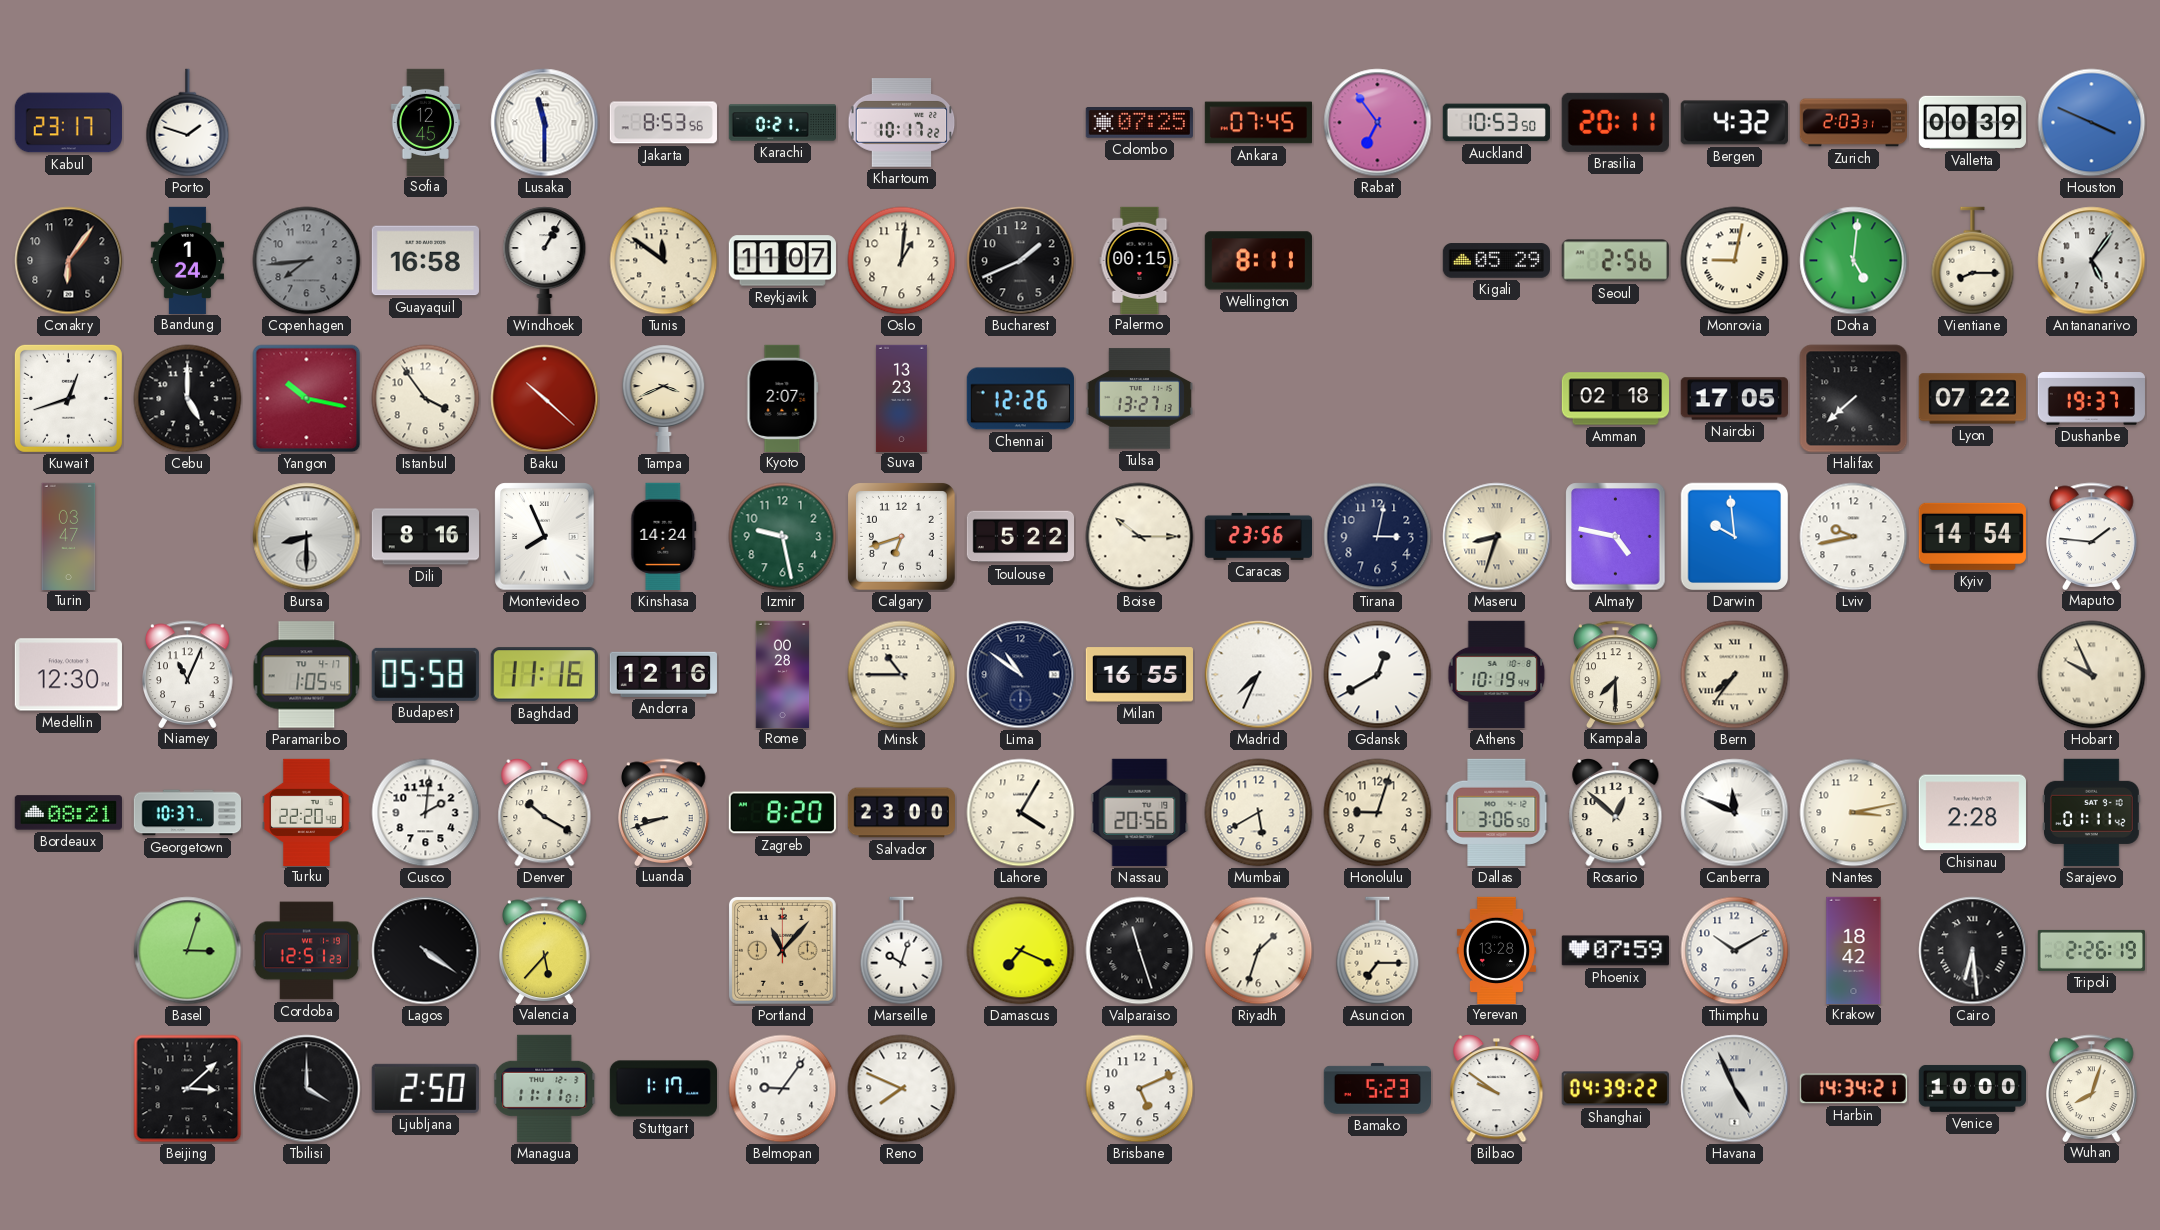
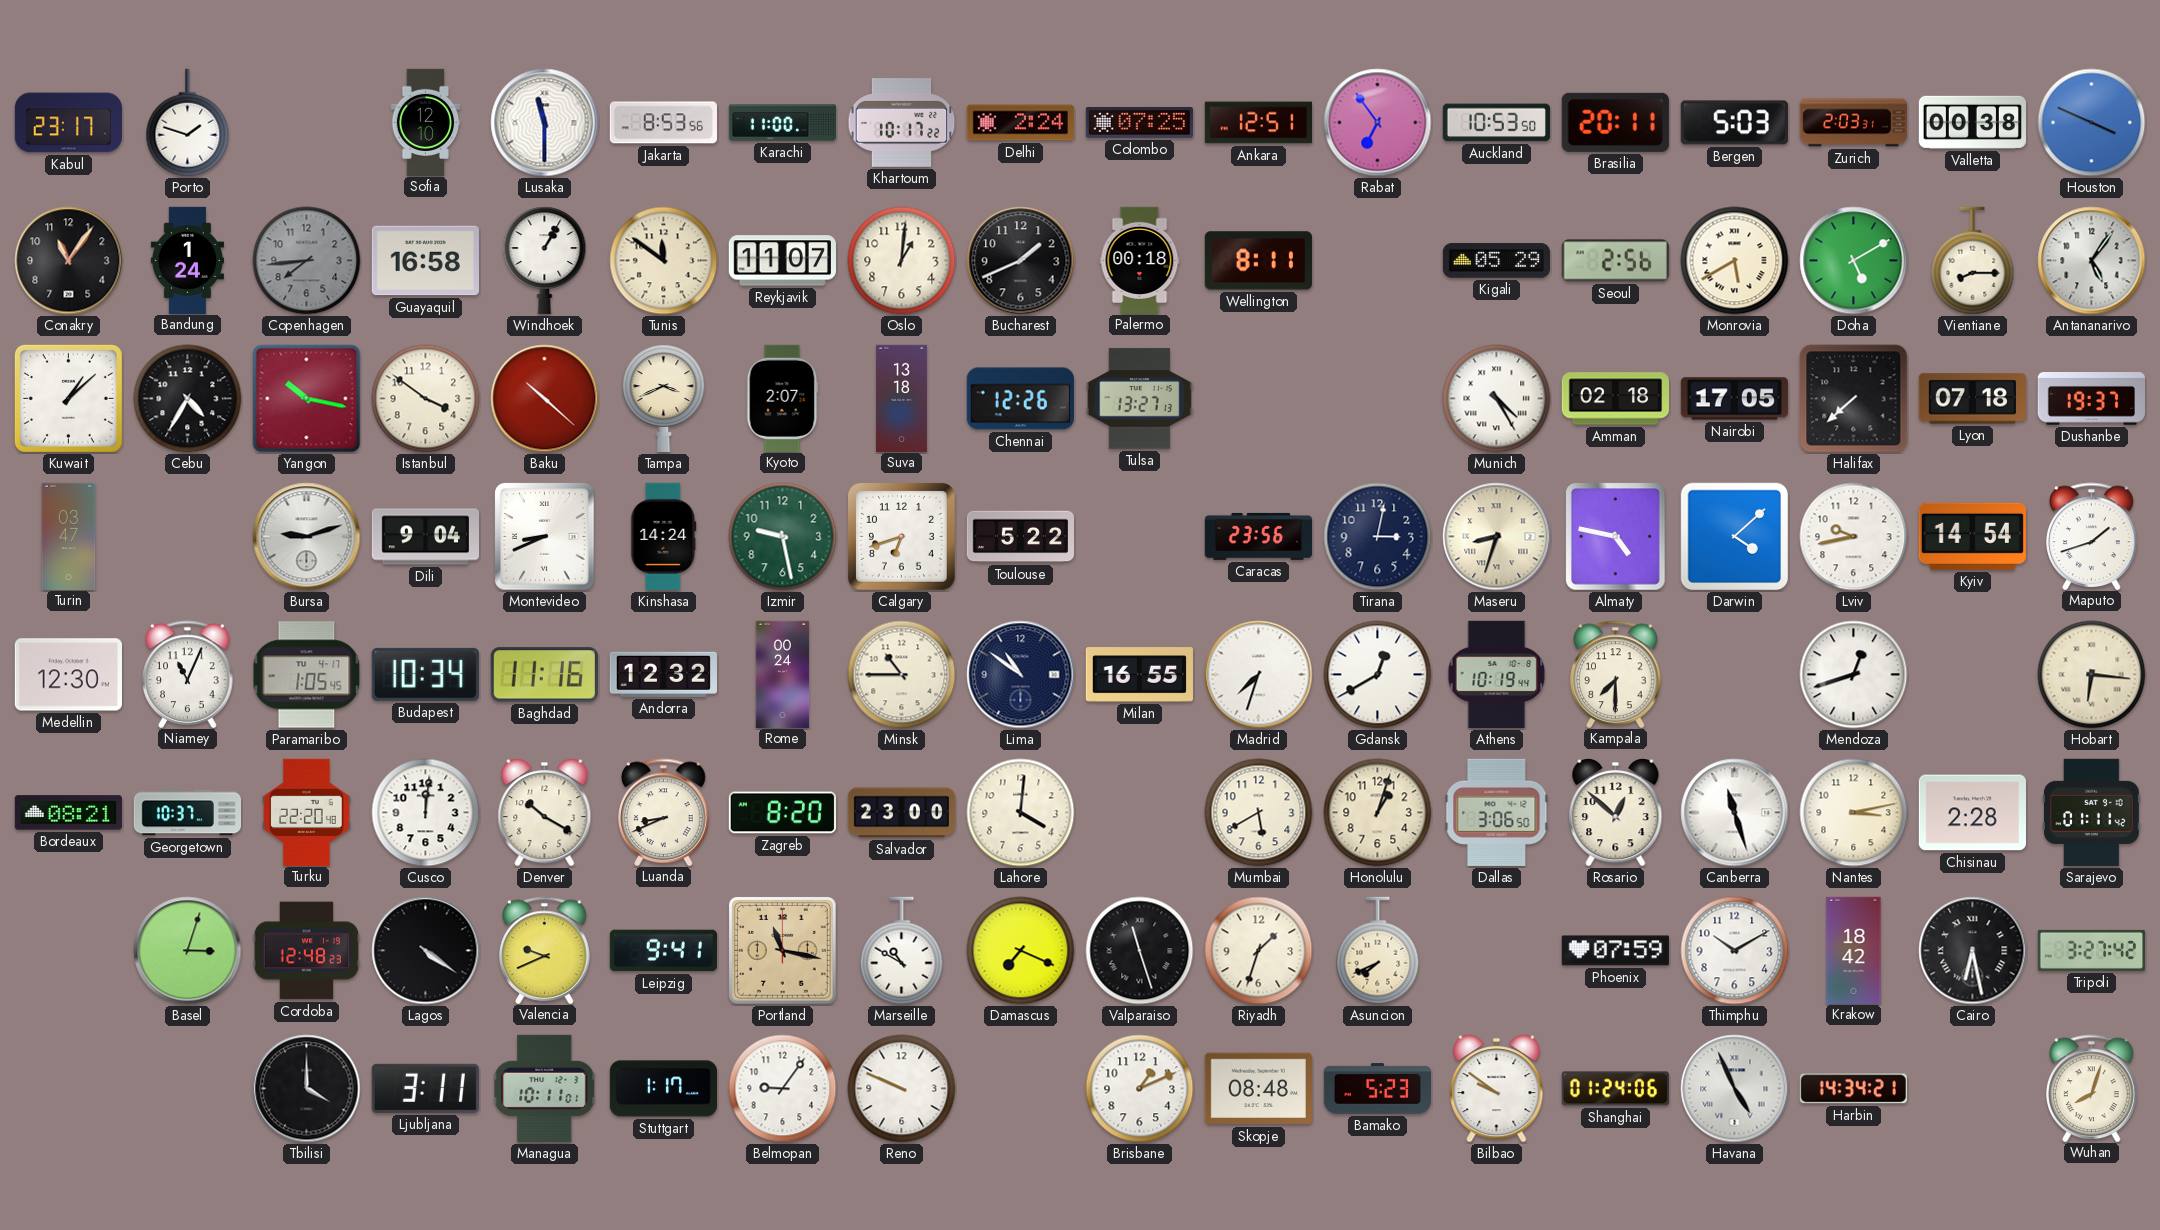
Sofia: 12:45 -> 12:10
Karachi: 0:21 -> 11:00
Delhi: none -> 2:24
Ankara: 07:45 -> 12:51
Bergen: 4:32 -> 5:03
Valletta: 00:39 -> 00:38
Conakry: 6:06 -> 11:06
Palermo: 00:15 -> 00:18
Monrovia: 9:02 -> 5:40
Doha: 5:01 -> 5:10
Kuwait: 12:42 -> 1:08
Cebu: 5:00 -> 4:35
Istanbul: 3:54 -> 3:51
Suva: 13:23 -> 13:18
Munich: none -> 4:25
Lyon: 07:22 -> 07:18
Bursa: 8:30 -> 9:12
Dili: 8:16 -> 9:04
Montevideo: 7:56 -> 8:41
Boise: 10:15 -> none
Darwin: 9:59 -> 4:08
Maputo: 1:46 -> 1:42
Budapest: 05:58 -> 10:34
Andorra: 12:16 -> 12:32
Rome: 00:28 -> 00:24
Madrid: 7:34 -> 7:33
Bern: 7:36 -> none
Mendoza: none -> 12:42
Hobart: 9:56 -> 6:16
Cusco: 2:01 -> 12:01
Luanda: 8:42 -> 8:41
Lahore: 4:05 -> 4:01
Nassau: 20:56 -> none
Honolulu: 9:03 -> 1:03
Canberra: 11:49 -> 11:27
Cordoba: 12:51 -> 12:48
Valencia: 5:37 -> 9:41
Leipzig: none -> 9:41
Portland: 11:07 -> 11:17
Marseille: 10:03 -> 10:50
Asuncion: 7:15 -> 7:41
Yerevan: 13:28 -> none
Cairo: 6:29 -> 6:28
Tripoli: 2:26 -> 3:27
Beijing: 3:08 -> none
Ljubljana: 2:50 -> 3:11
Managua: 11:11 -> 10:11
Reno: 7:49 -> 9:49
Brisbane: 5:11 -> 1:11
Skopje: none -> 08:48
Shanghai: 04:39 -> 01:24
Venice: 10:00 -> none
